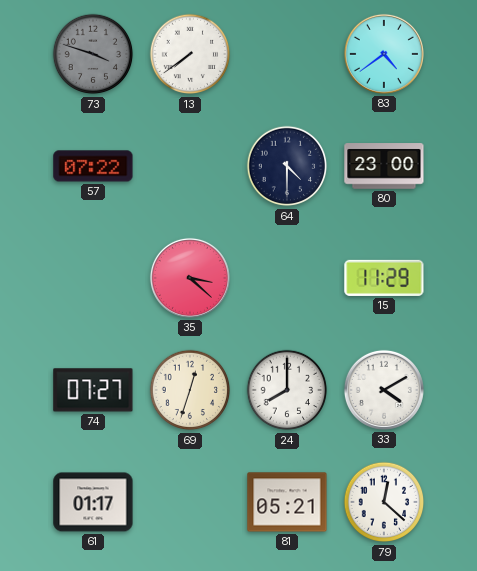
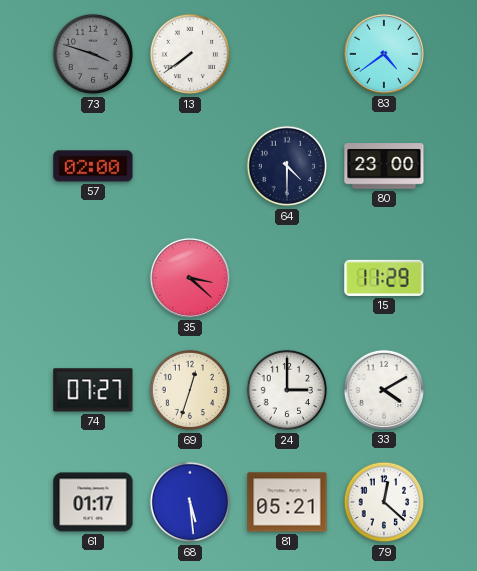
57: 07:22 -> 02:00
24: 8:00 -> 3:00
68: none -> 5:29
